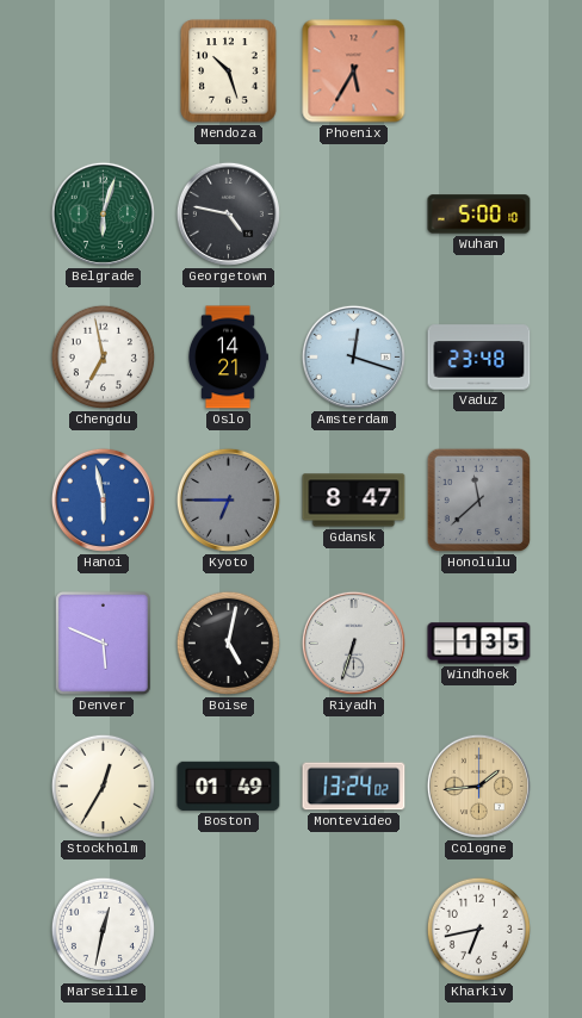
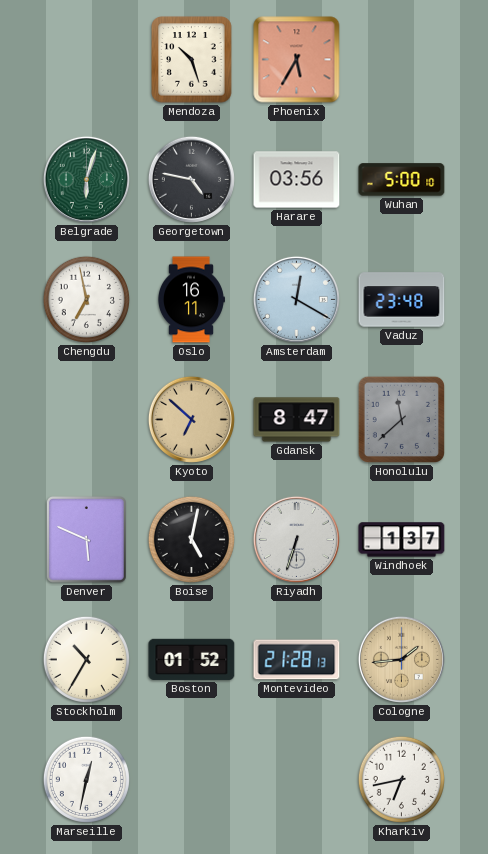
Harare: none -> 03:56
Oslo: 14:21 -> 16:11
Amsterdam: 12:18 -> 12:20
Hanoi: 5:58 -> none
Kyoto: 6:45 -> 6:52
Kyoto dial: grey -> champagne
Windhoek: 1:35 -> 1:37
Stockholm: 12:35 -> 10:35
Boston: 01:49 -> 01:52
Montevideo: 13:24 -> 21:28
